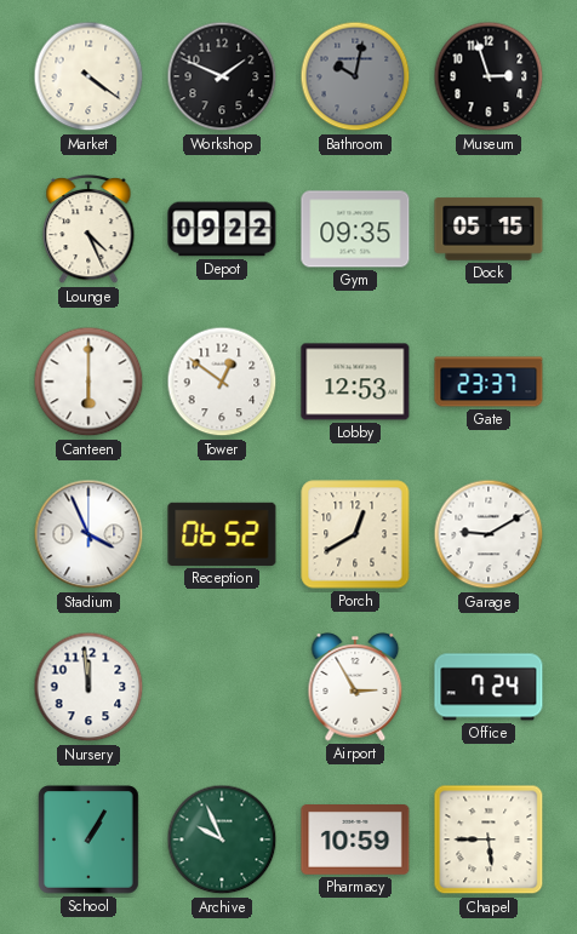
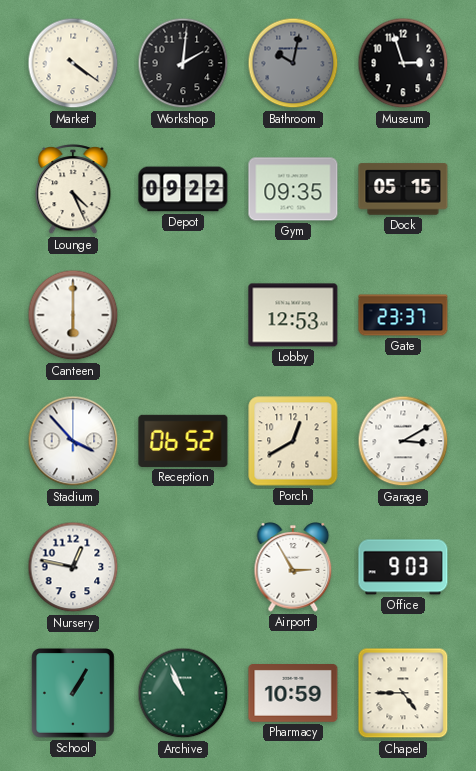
Workshop: 1:49 -> 2:01
Tower: 12:51 -> none
Stadium: 3:56 -> 3:53
Garage: 9:10 -> 3:10
Nursery: 11:59 -> 12:47
Office: 7:24 -> 9:03
Archive: 9:56 -> 10:56
Chapel: 5:45 -> 4:45
